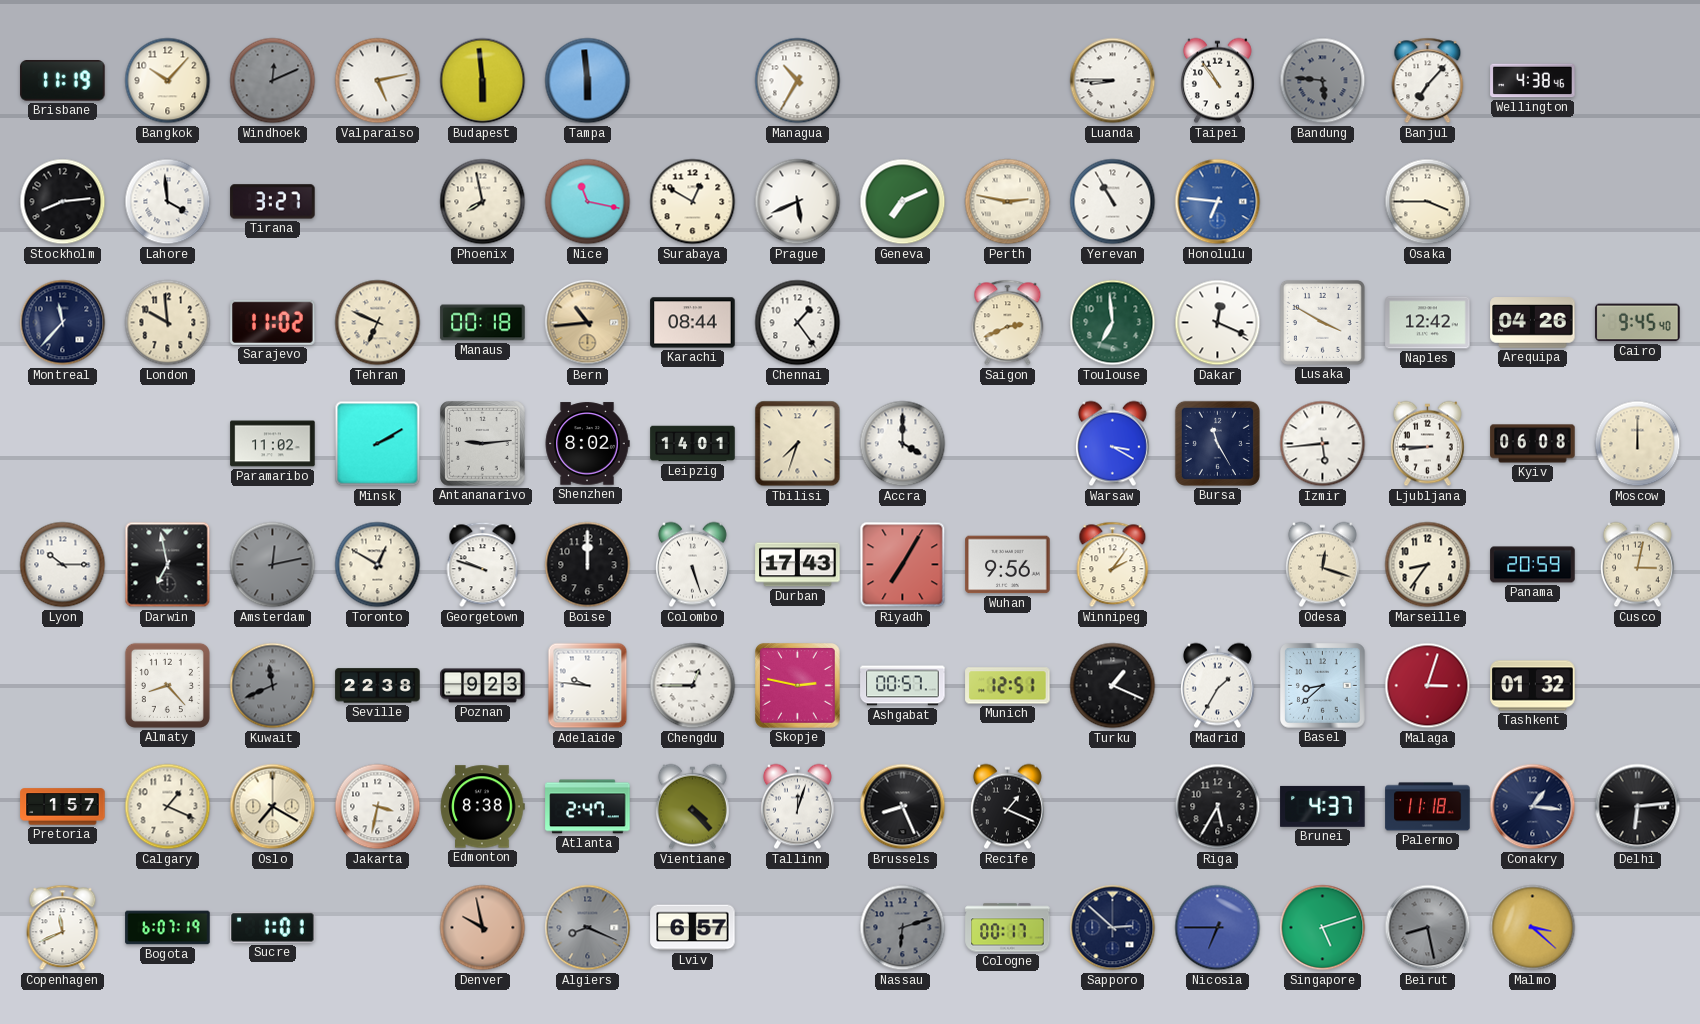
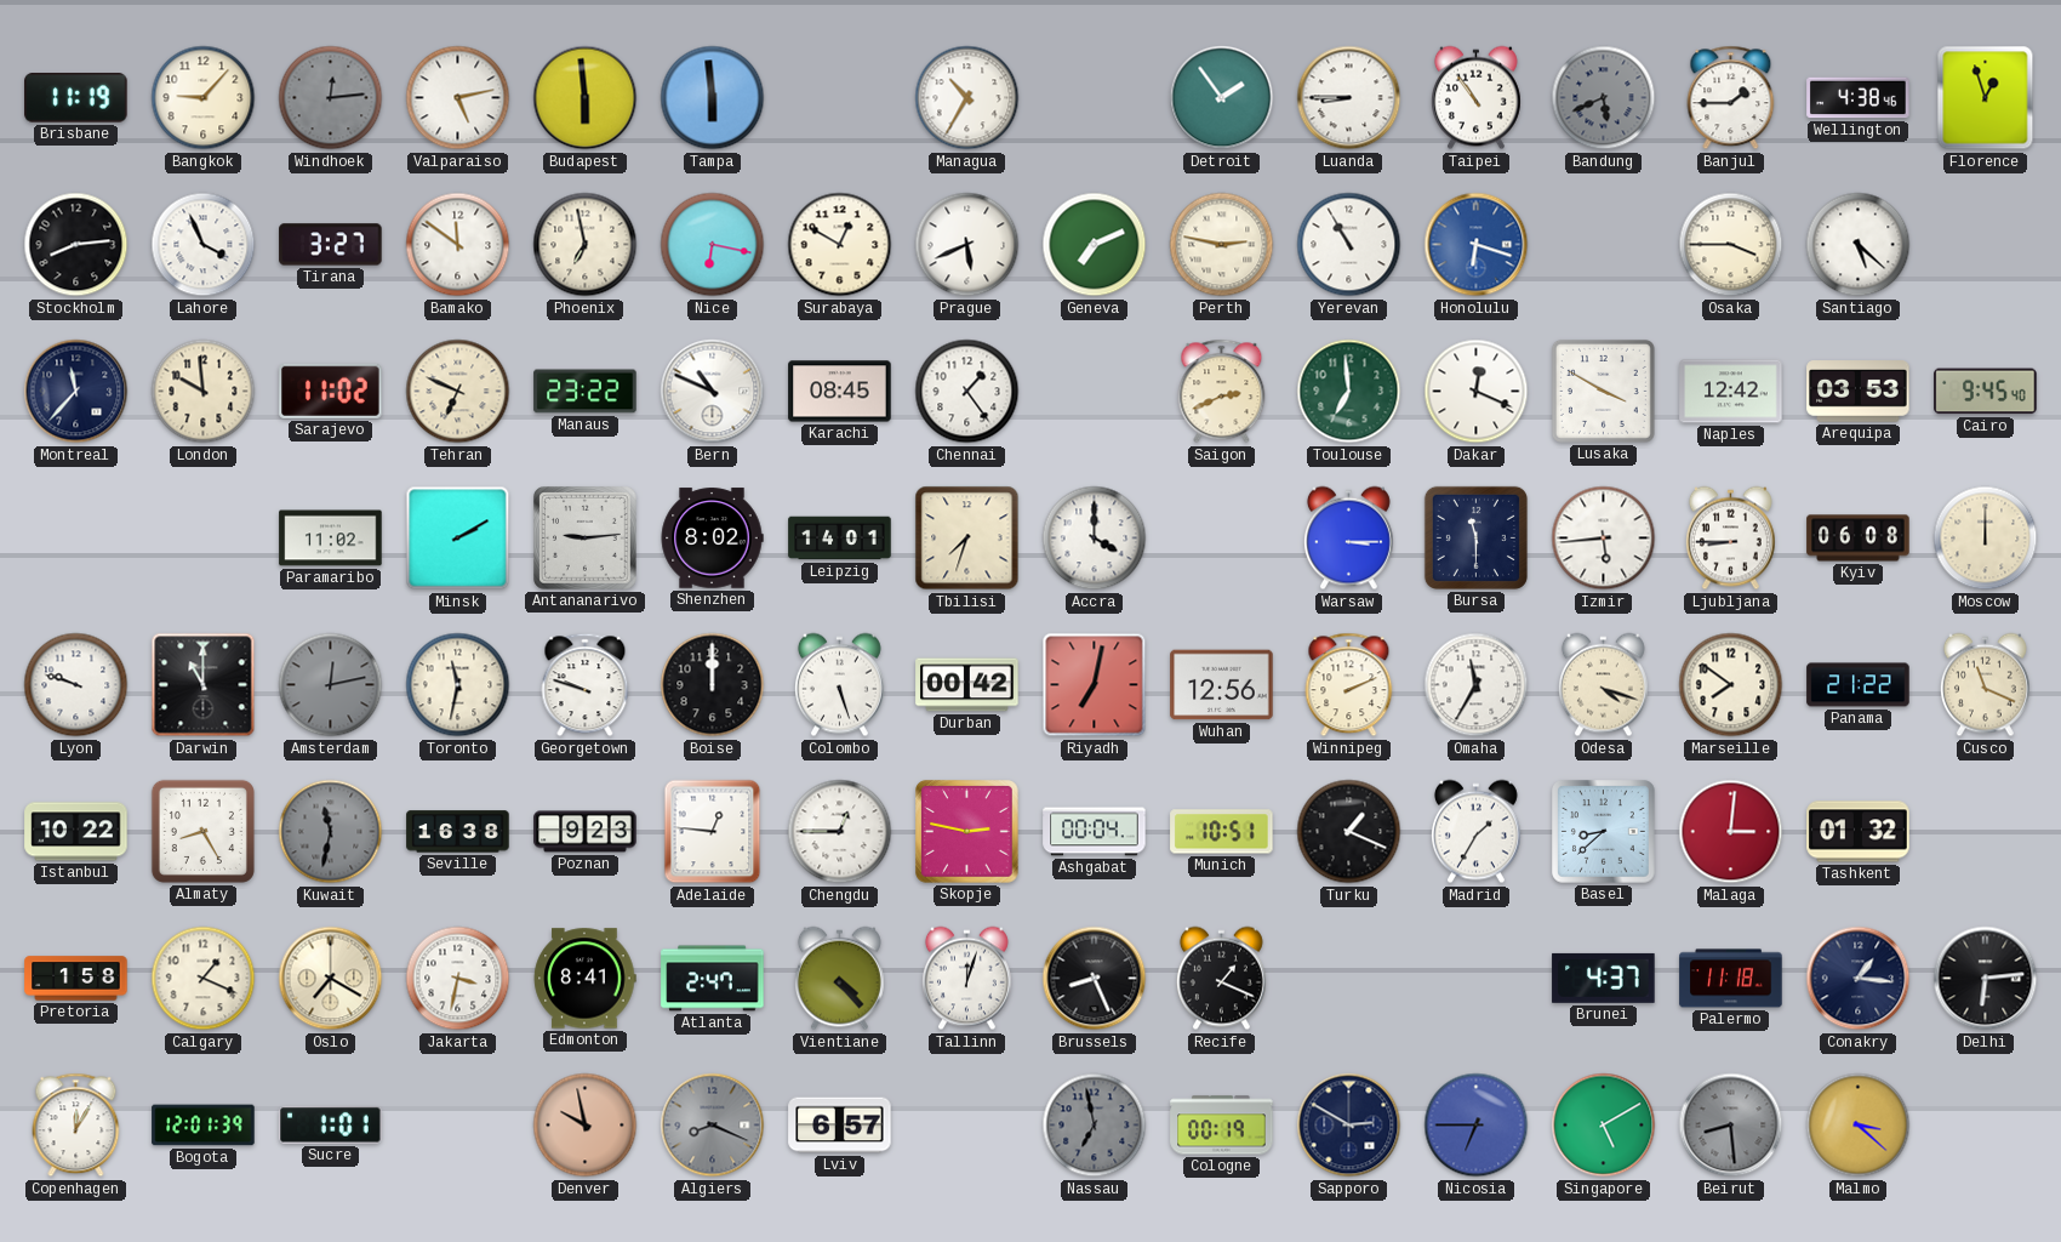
Bangkok: 10:07 -> 9:07
Windhoek: 12:11 -> 12:14
Detroit: none -> 1:54
Bandung: 5:46 -> 5:41
Banjul: 7:07 -> 1:45
Florence: none -> 12:57
Lahore: 3:59 -> 3:56
Bamako: none -> 11:51
Phoenix: 7:58 -> 6:58
Nice: 11:17 -> 6:17
Honolulu: 6:46 -> 6:18
Santiago: none -> 5:22
Manaus: 00:18 -> 23:22
Bern: 10:44 -> 10:49
Bern dial: champagne -> white
Karachi: 08:44 -> 08:45
Arequipa: 04:26 -> 03:53
Warsaw: 3:20 -> 3:15
Bursa: 11:25 -> 11:30
Lyon: 10:15 -> 9:48
Darwin: 6:58 -> 11:00
Toronto: 12:50 -> 11:32
Durban: 17:43 -> 00:42
Riyadh: 7:05 -> 7:02
Wuhan: 9:56 -> 12:56
Winnipeg: 2:06 -> 2:11
Omaha: none -> 11:35
Odesa: 12:18 -> 4:18
Marseille: 8:36 -> 7:51
Panama: 20:59 -> 21:22
Cusco: 3:02 -> 11:19
Istanbul: none -> 10:22
Almaty: 8:23 -> 8:25
Kuwait: 11:41 -> 11:32
Seville: 22:38 -> 16:38
Adelaide: 9:46 -> 12:46
Ashgabat: 00:57 -> 00:04
Munich: 12:51 -> 10:51
Malaga: 3:03 -> 3:01
Pretoria: 1:57 -> 1:58
Edmonton: 8:38 -> 8:41
Riga: 5:35 -> none
Copenhagen: 11:41 -> 12:05
Bogota: 6:07 -> 12:01
Nassau: 6:12 -> 6:58
Cologne: 00:17 -> 00:19
Sapporo: 2:52 -> 2:50
Singapore: 5:12 -> 5:10
Beirut: 8:28 -> 8:29
